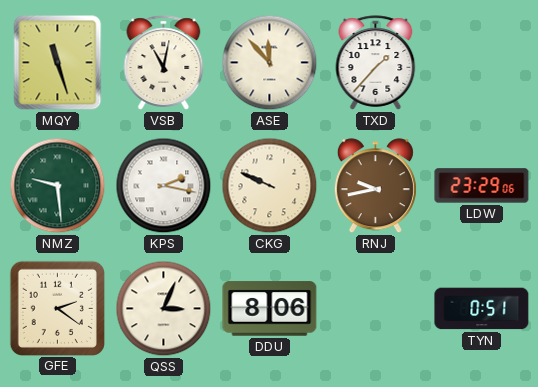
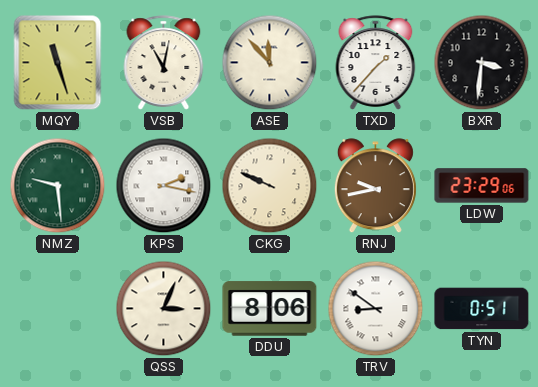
BXR: none -> 3:31
GFE: 2:21 -> none
TRV: none -> 8:51
